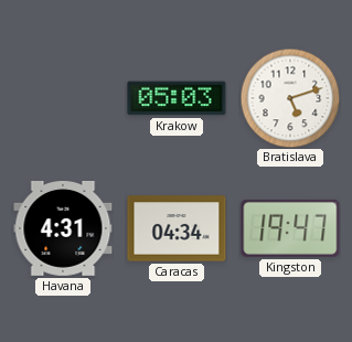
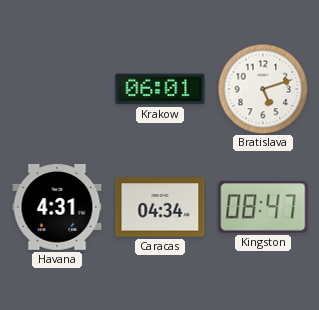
Krakow: 05:03 -> 06:01
Kingston: 19:47 -> 08:47
